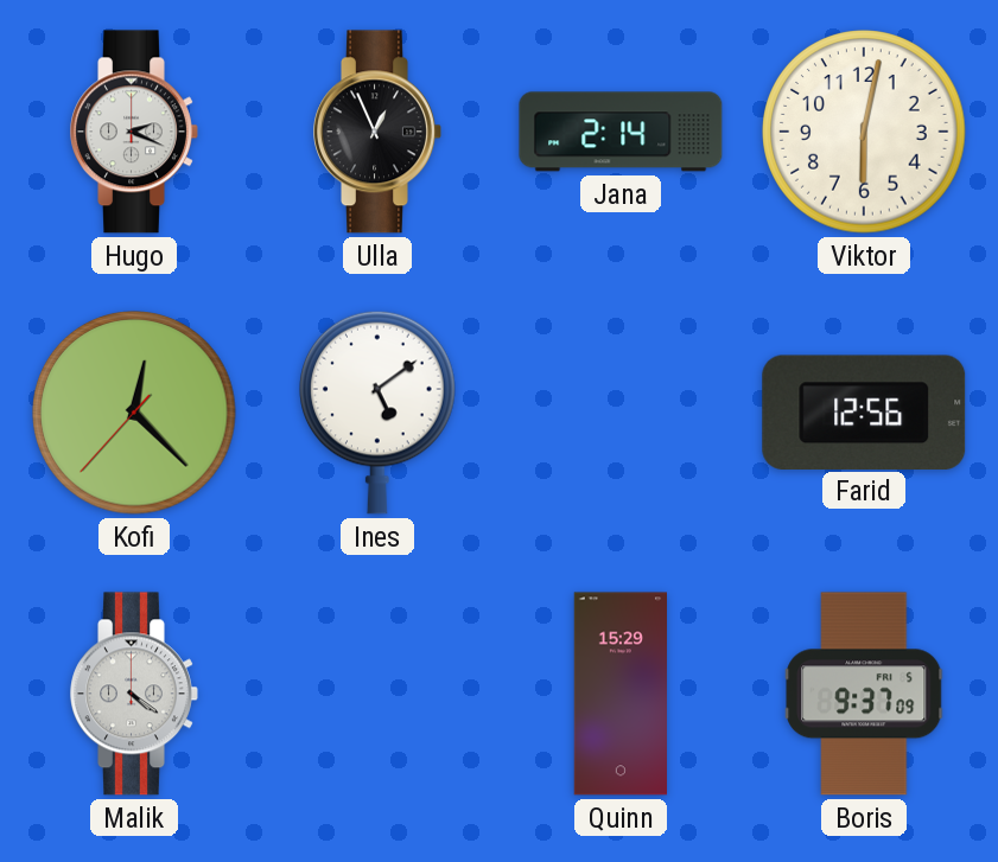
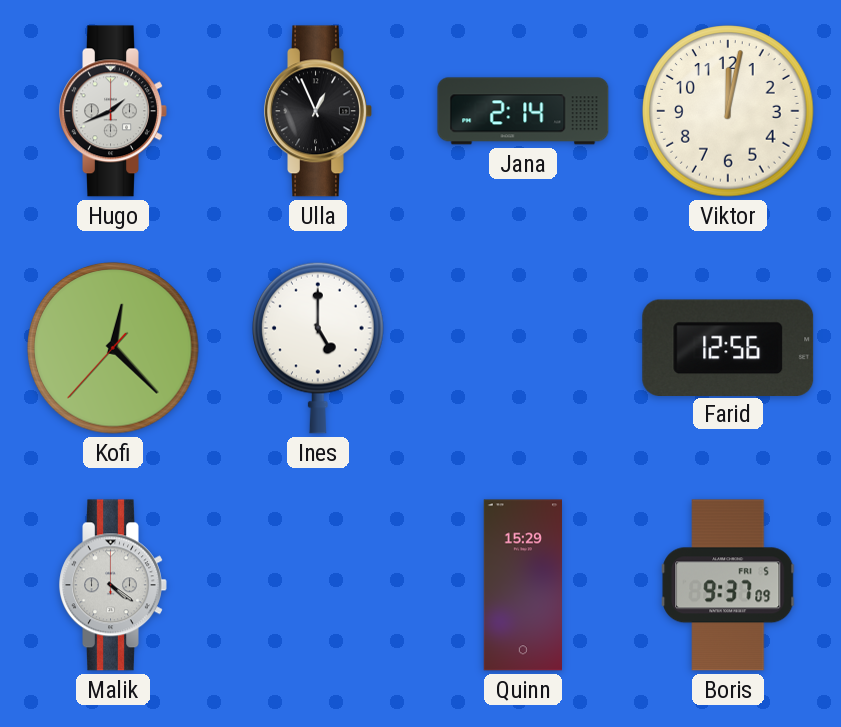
Hugo: 2:19 -> 1:41
Viktor: 6:02 -> 12:02
Ines: 5:09 -> 5:00
